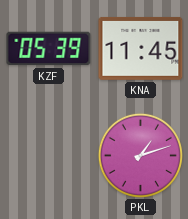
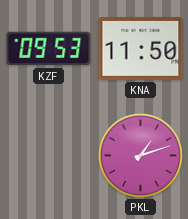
KZF: 05:39 -> 09:53
KNA: 11:45 -> 11:50
